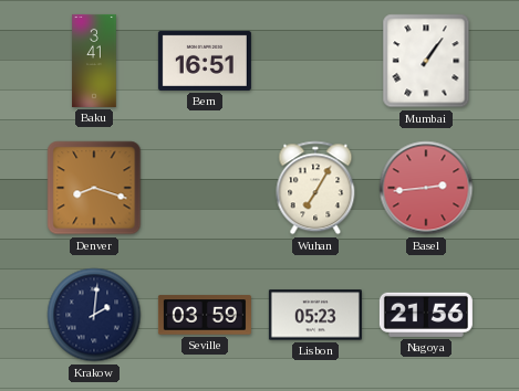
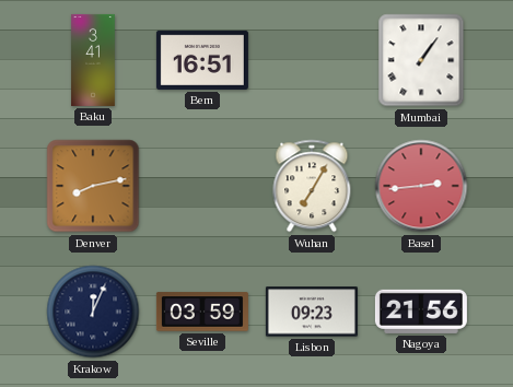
Denver: 8:18 -> 8:13
Krakow: 2:01 -> 12:04
Lisbon: 05:23 -> 09:23
